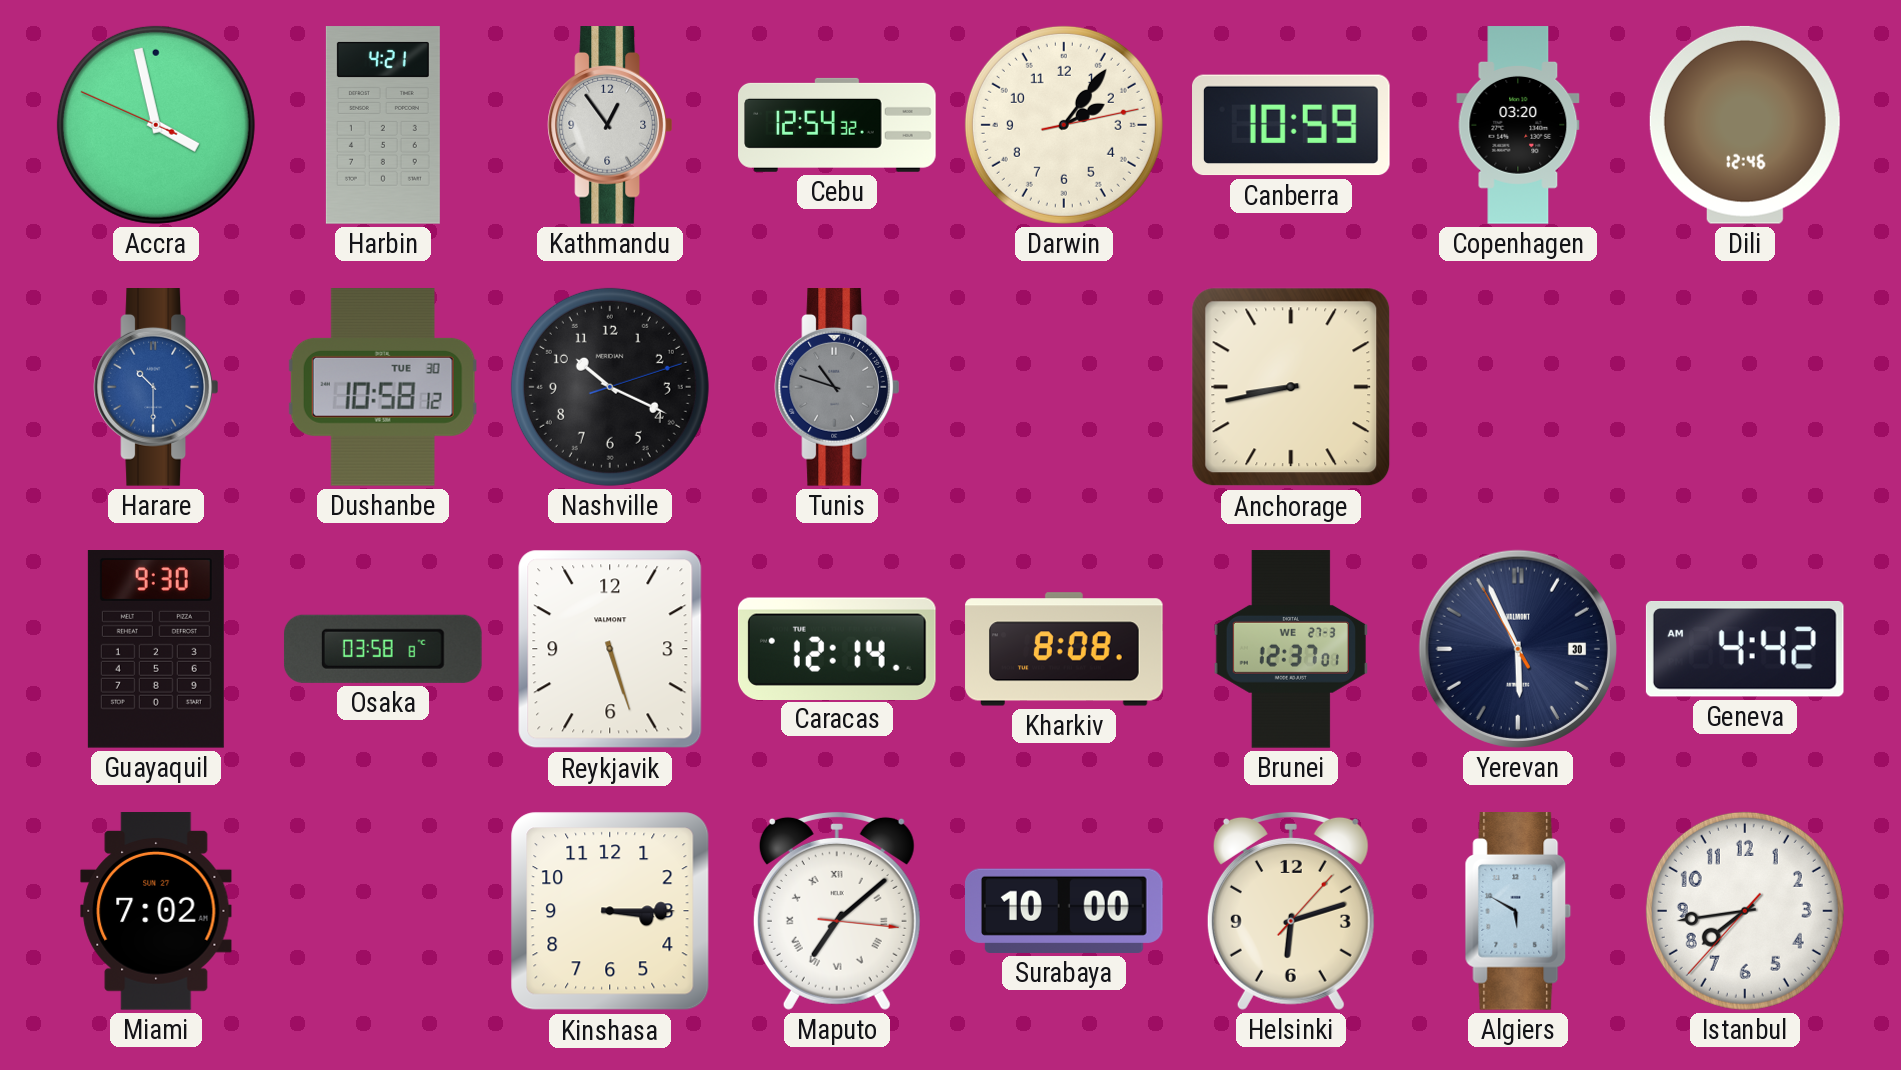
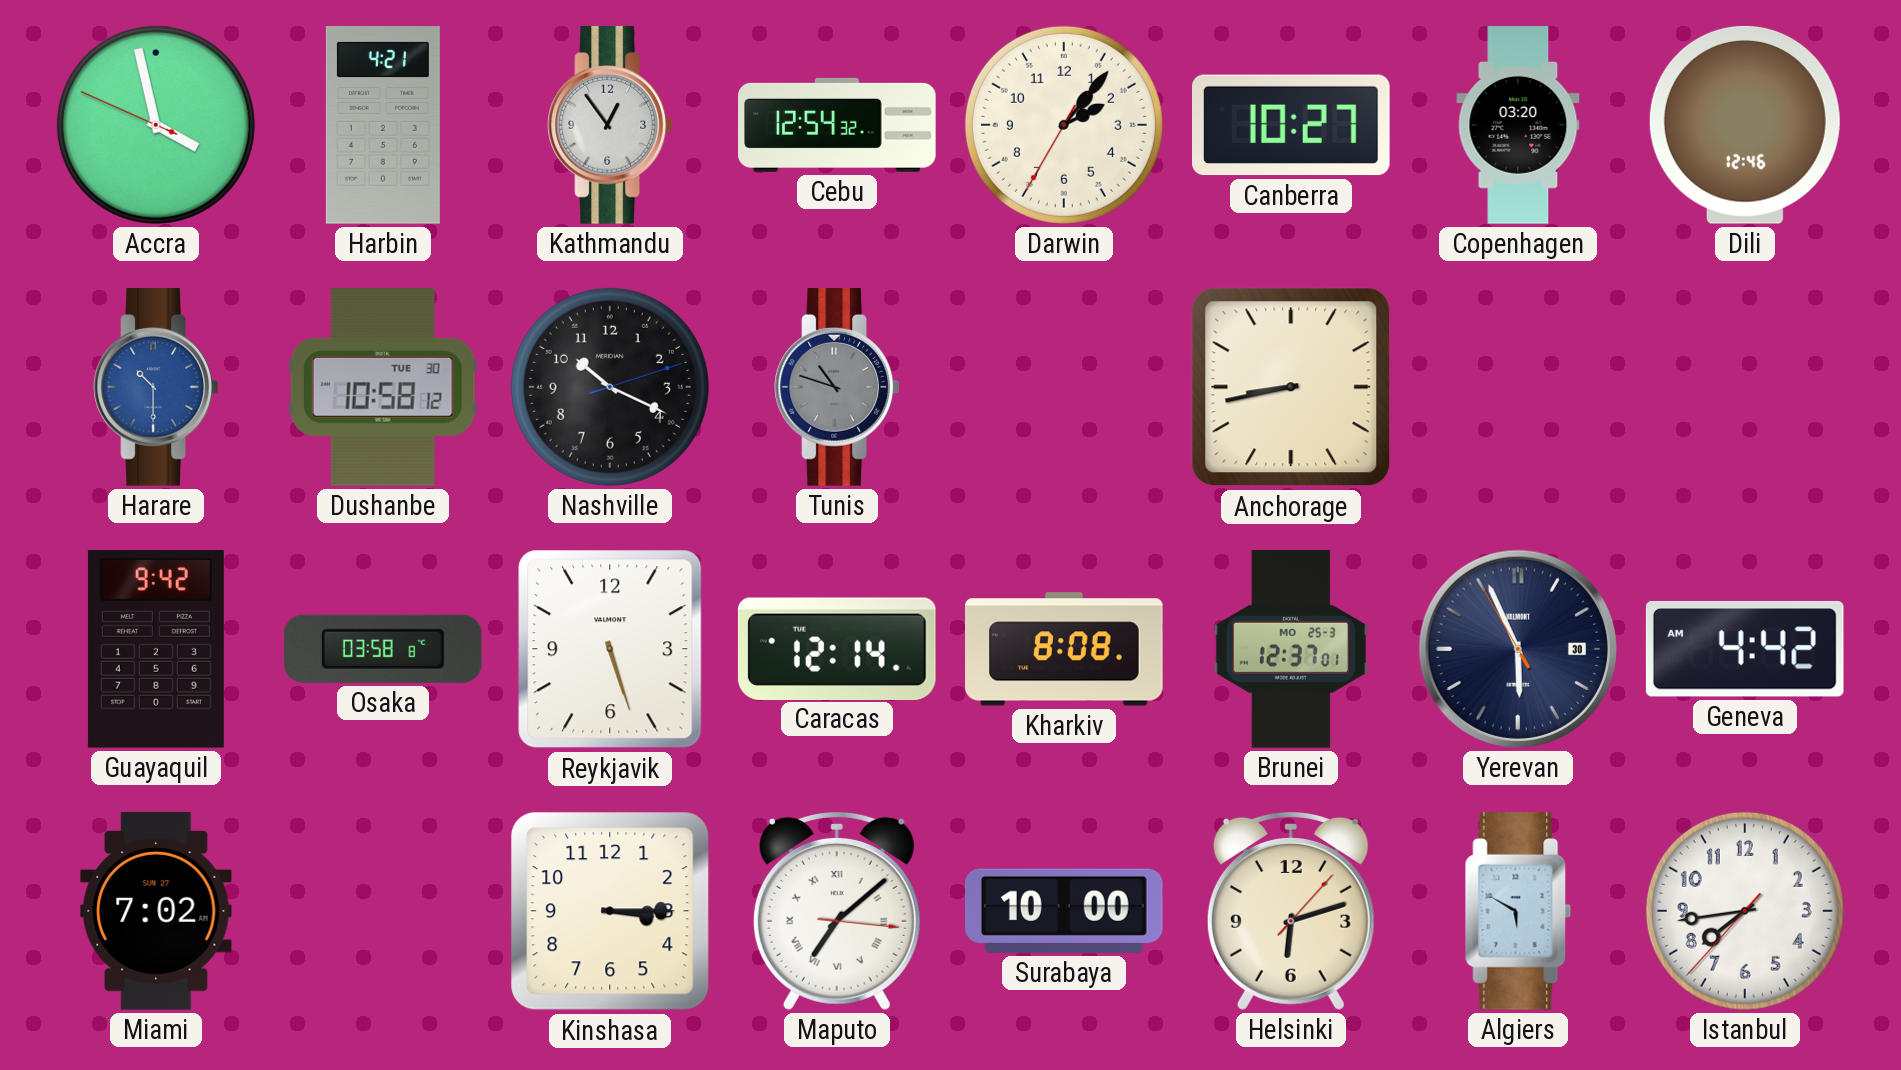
Darwin: 2:06:13 -> 2:06:35
Canberra: 10:59 -> 10:27
Guayaquil: 9:30 -> 9:42
Brunei date: WE 27-3 -> MO 25-3
